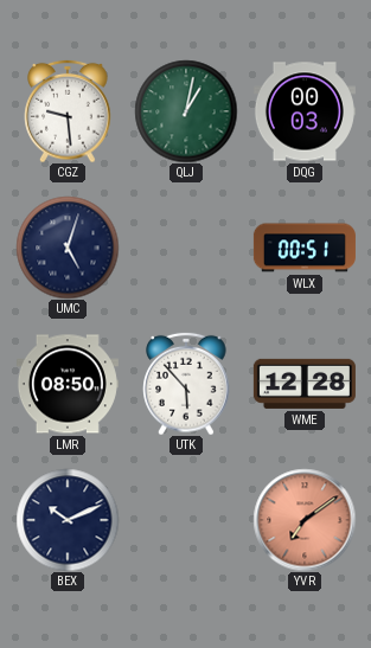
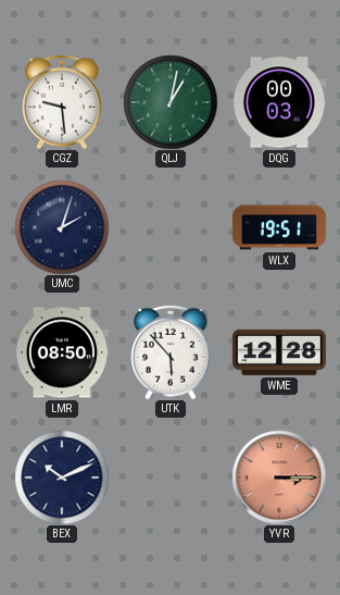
UMC: 5:03 -> 2:03
WLX: 00:51 -> 19:51
YVR: 7:09 -> 3:15
